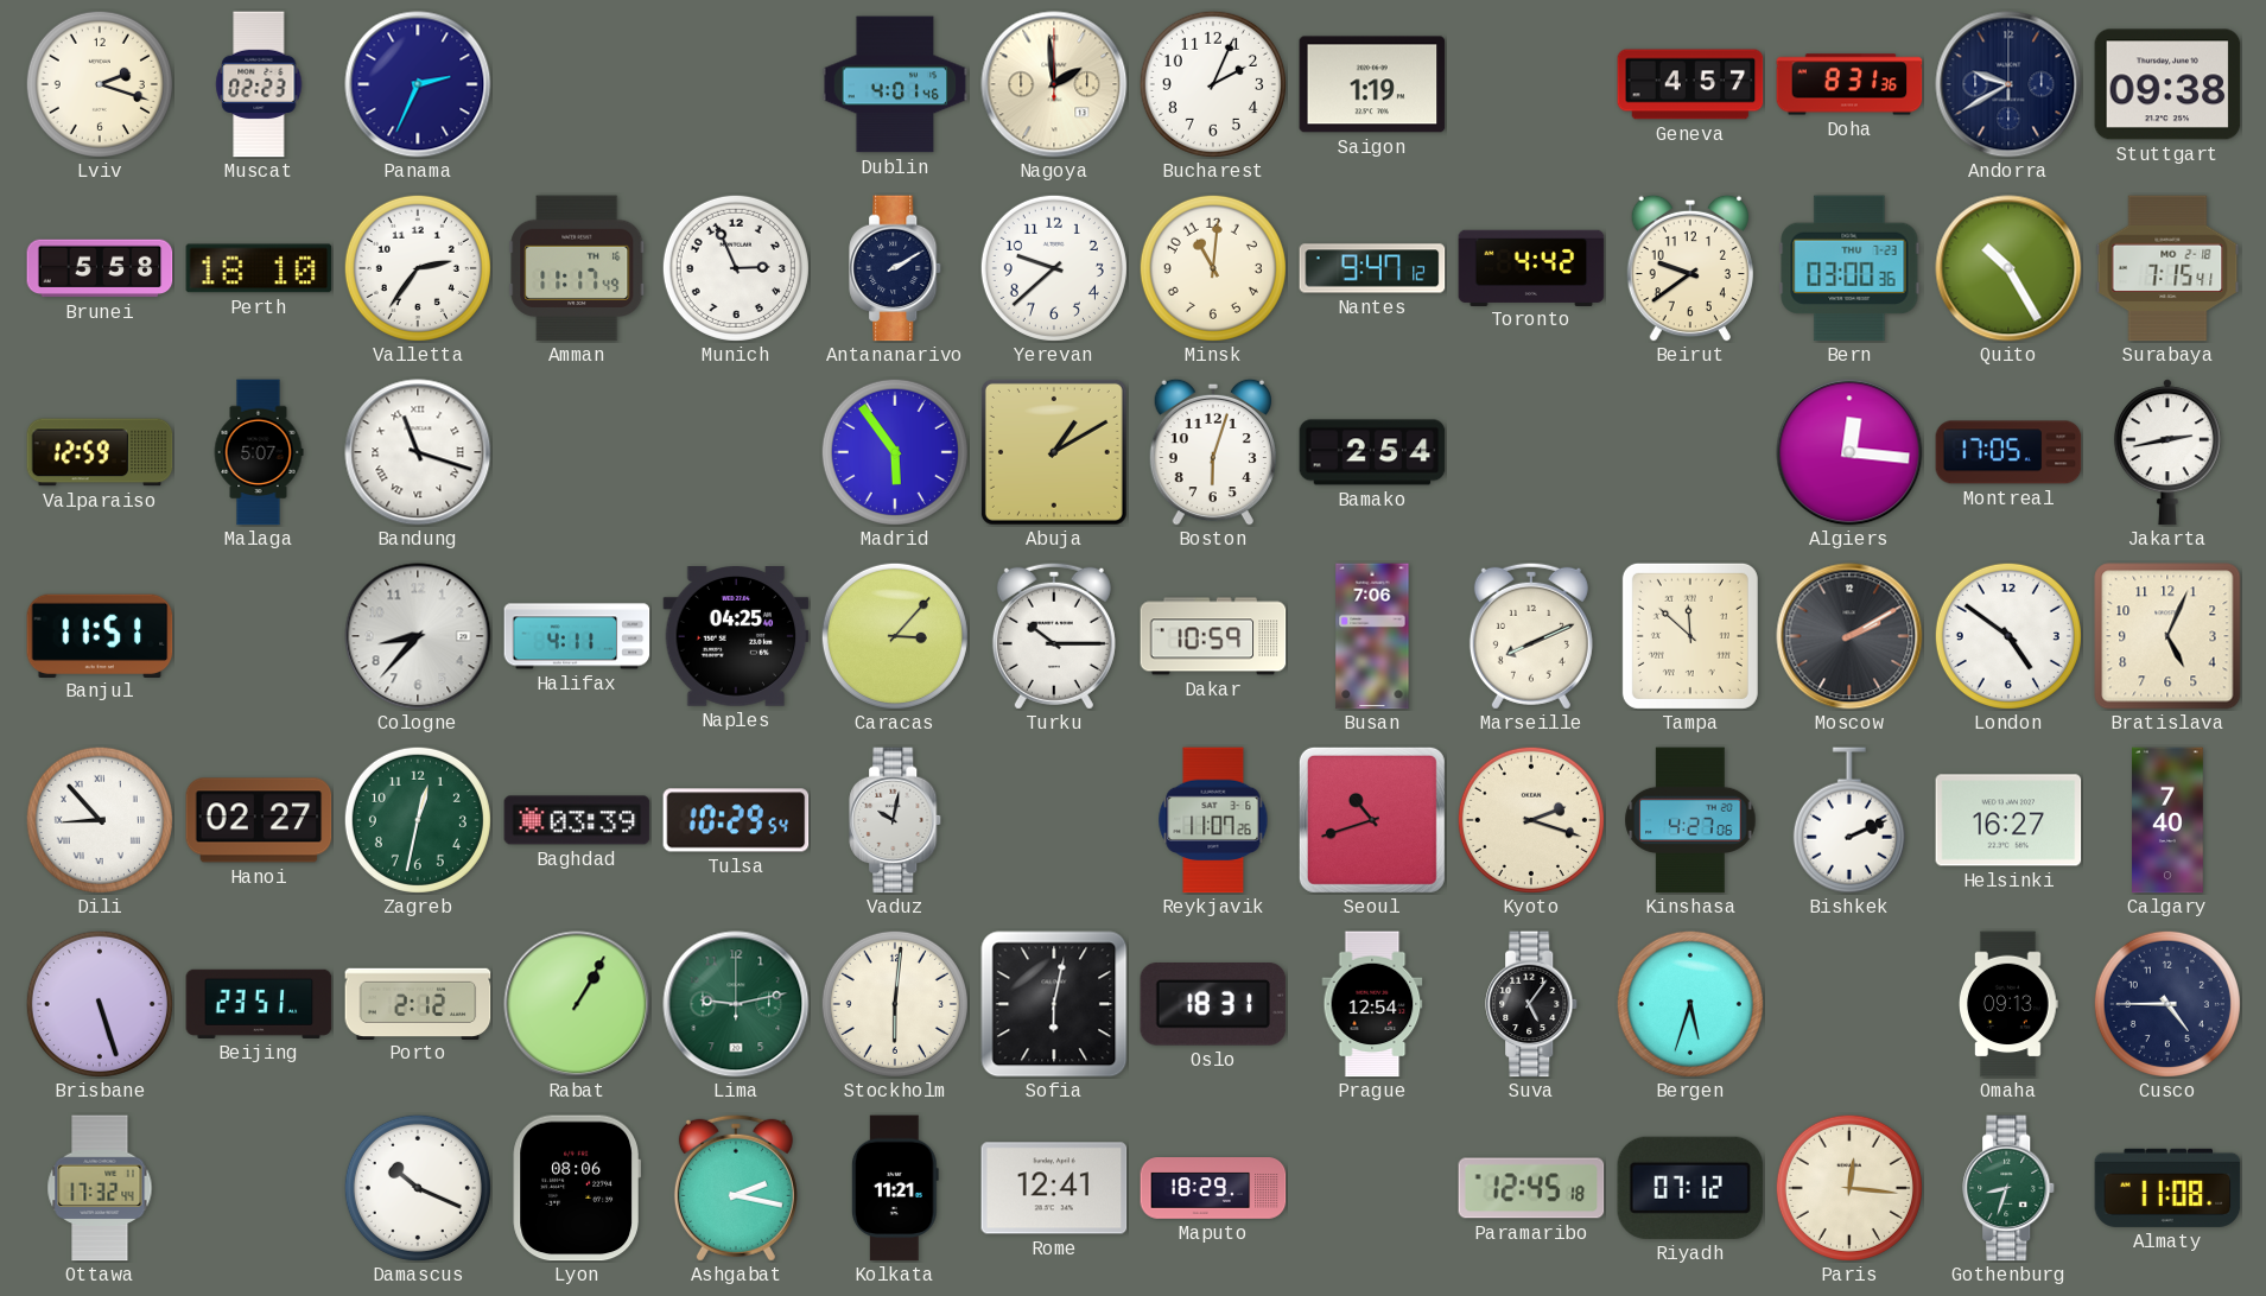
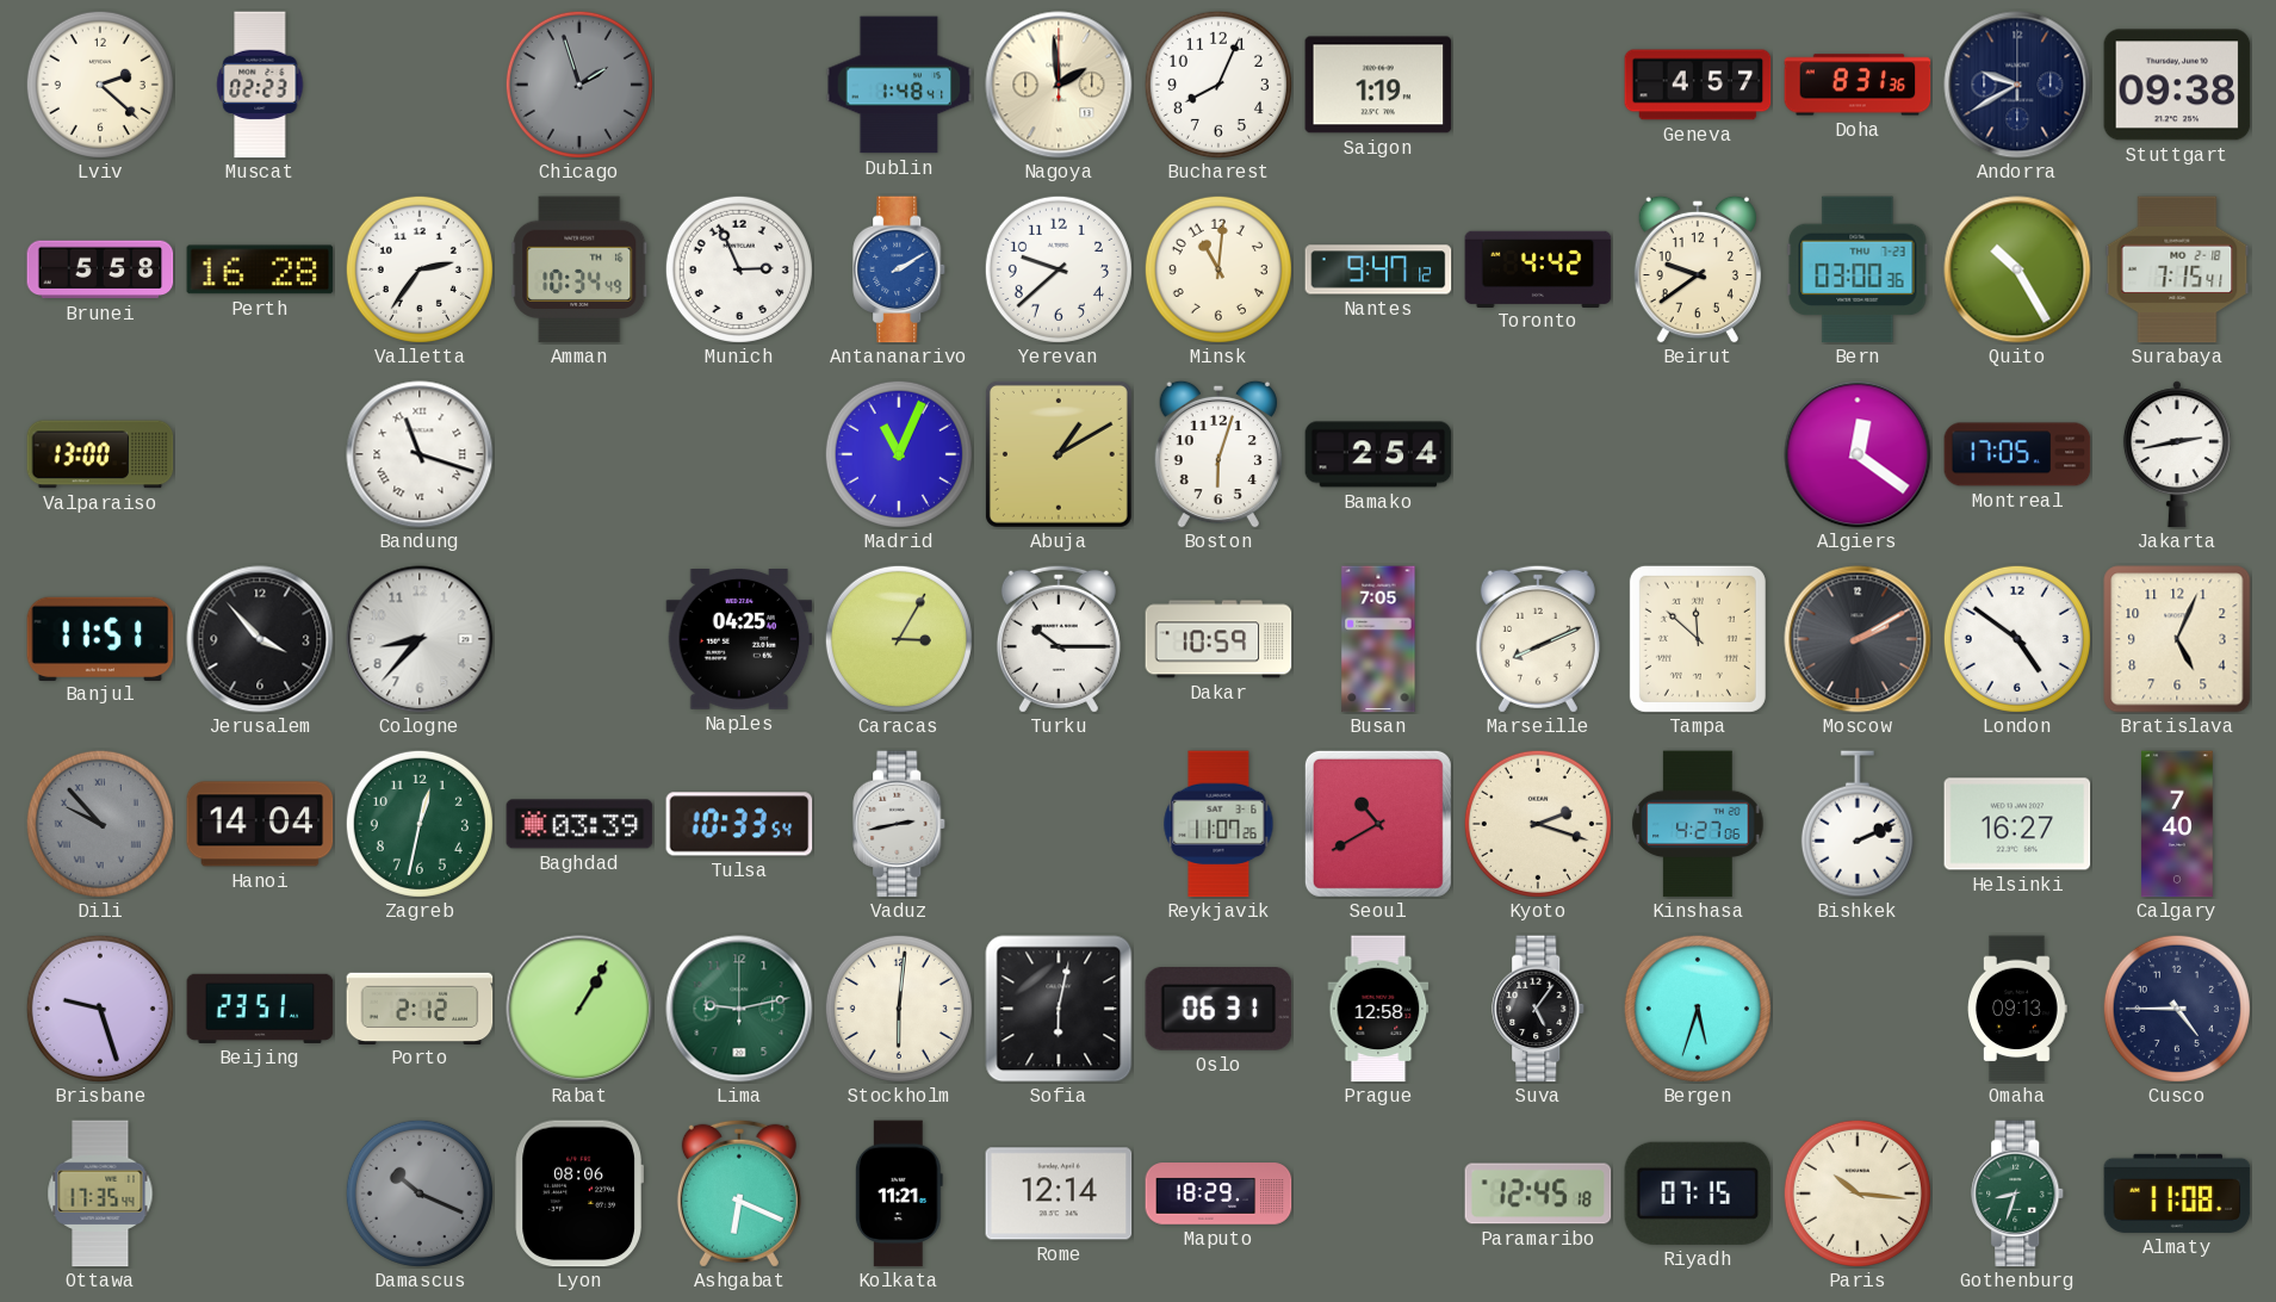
Lviv: 2:18 -> 2:22
Panama: 2:34 -> none
Chicago: none -> 1:57
Dublin: 4:01 -> 1:48
Bucharest: 2:04 -> 8:04
Perth: 18:10 -> 16:28
Amman: 11:17 -> 10:34
Antananarivo dial: navy -> blue
Valparaiso: 12:59 -> 13:00
Malaga: 5:07 -> none
Madrid: 5:54 -> 11:04
Algiers: 12:16 -> 12:21
Jerusalem: none -> 3:53
Halifax: 4:11 -> none
Caracas: 3:07 -> 3:05
Busan: 7:06 -> 7:05
Dili: 8:53 -> 9:53
Dili dial: white -> grey
Hanoi: 02:27 -> 14:04
Tulsa: 10:29 -> 10:33
Vaduz: 10:02 -> 2:43
Seoul: 10:42 -> 10:40
Brisbane: 5:27 -> 9:27
Oslo: 18:31 -> 06:31
Prague: 12:54 -> 12:58
Ottawa: 17:32 -> 17:35
Damascus dial: white -> grey
Ashgabat: 2:17 -> 6:19
Rome: 12:41 -> 12:14
Riyadh: 07:12 -> 07:15
Paris: 12:16 -> 10:16
